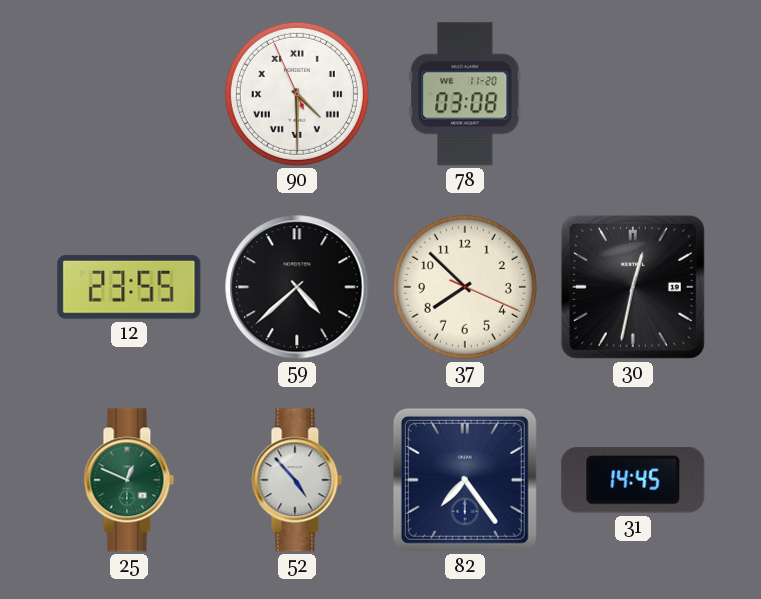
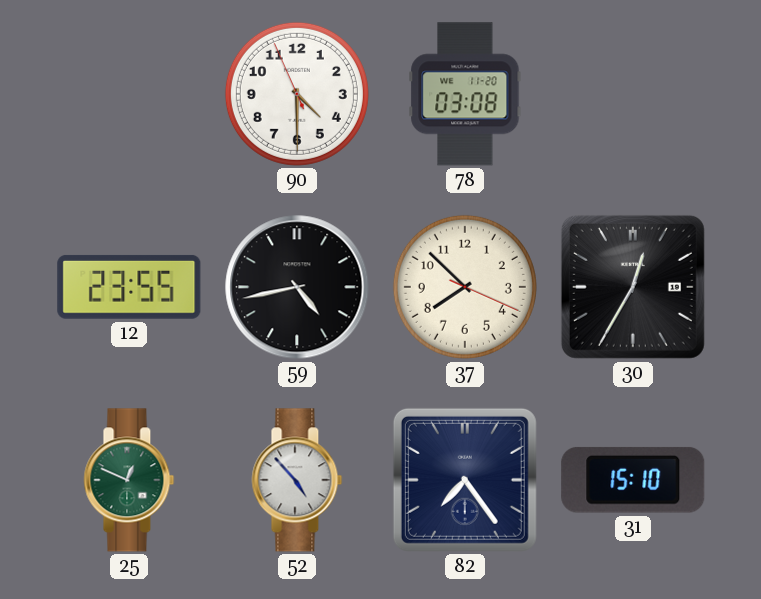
90 numerals: Roman -> Arabic
59: 4:38 -> 4:43
30: 12:32 -> 12:35
31: 14:45 -> 15:10
